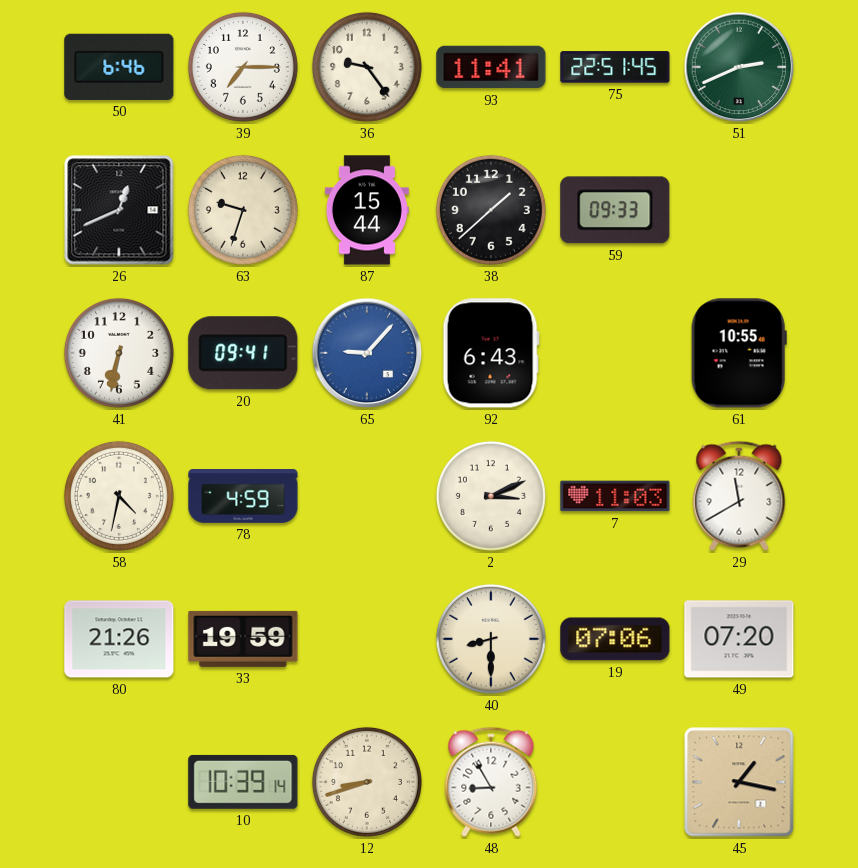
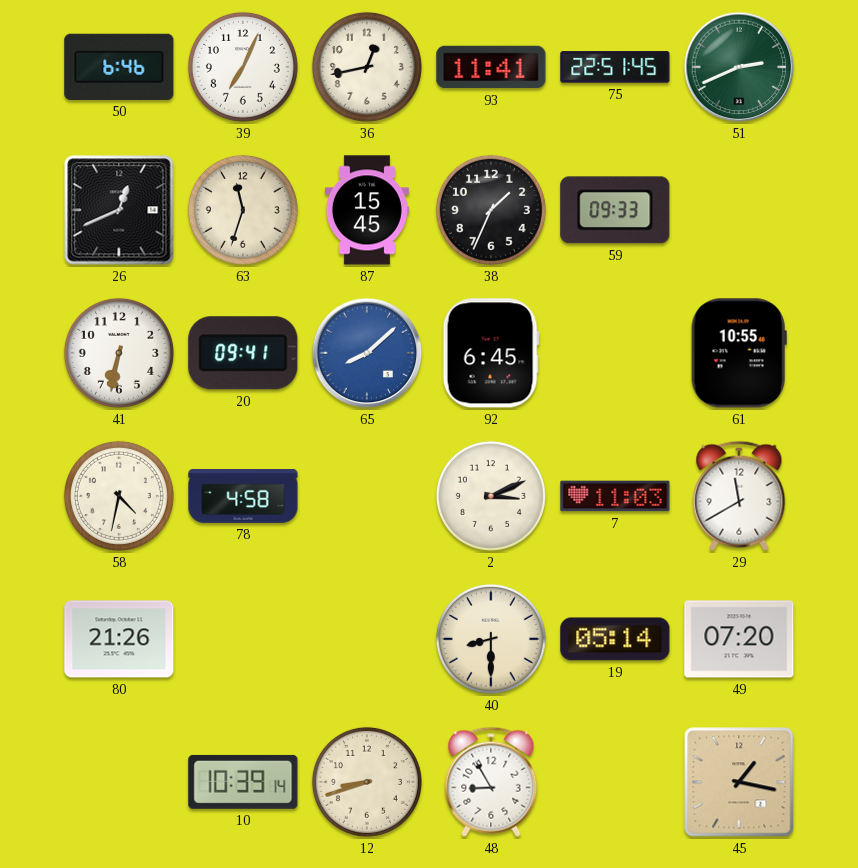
39: 7:15 -> 7:04
36: 9:24 -> 12:43
63: 9:33 -> 11:33
87: 15:44 -> 15:45
38: 1:38 -> 1:34
65: 9:07 -> 8:08
92: 6:43 -> 6:45
78: 4:59 -> 4:58
33: 19:59 -> none
19: 07:06 -> 05:14
